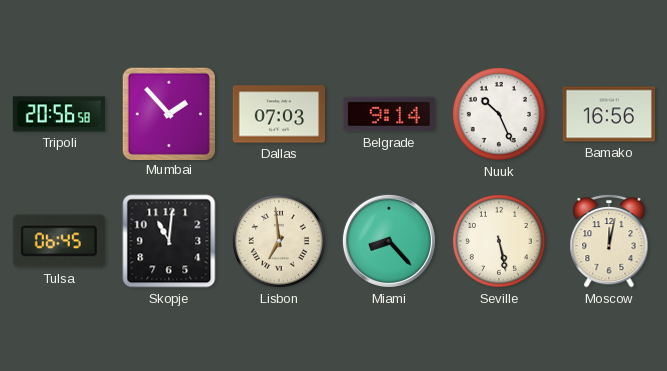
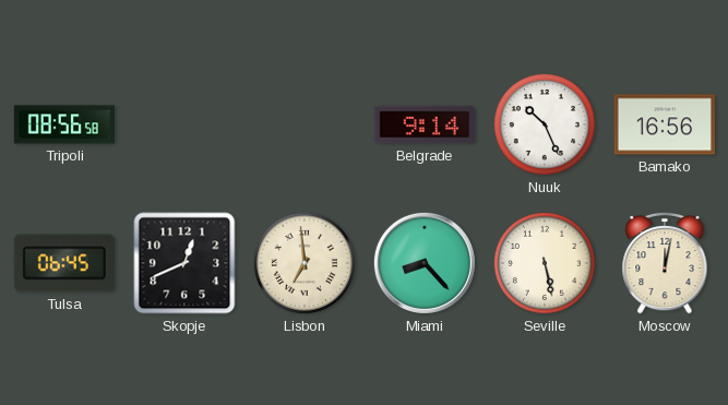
Tripoli: 20:56 -> 08:56
Mumbai: 1:53 -> none
Dallas: 07:03 -> none
Skopje: 11:01 -> 12:41
